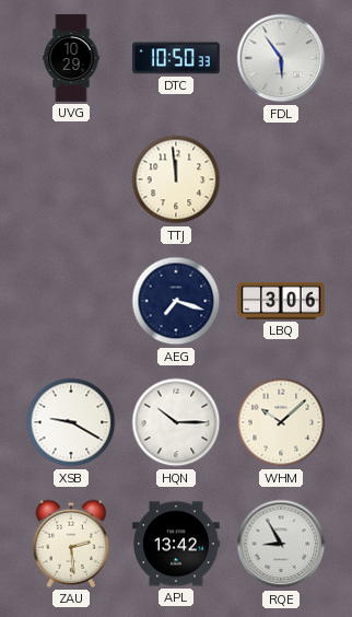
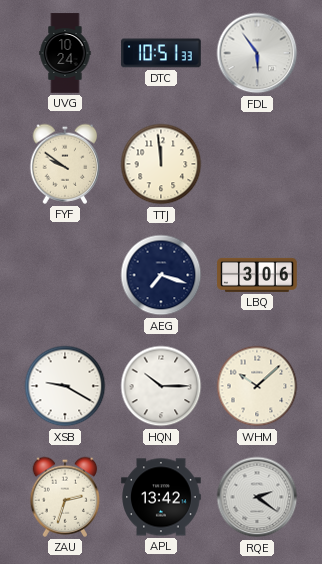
UVG: 10:29 -> 10:24
DTC: 10:50 -> 10:51
FYF: none -> 9:51
ZAU: 2:29 -> 2:33
RQE: 8:55 -> 2:21
